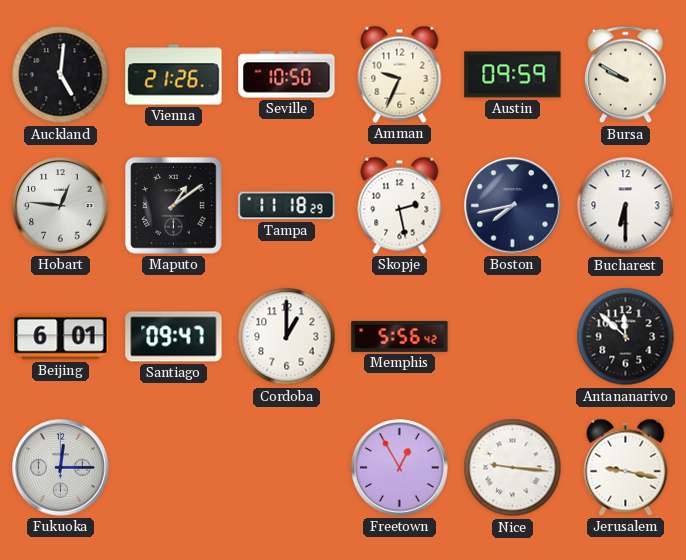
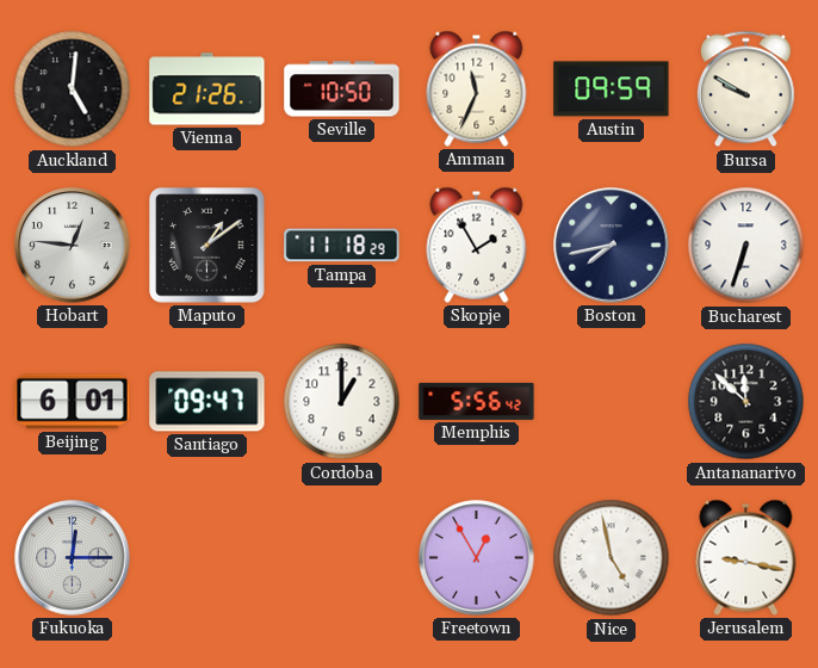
Amman: 9:34 -> 11:34
Skopje: 2:28 -> 1:55
Bucharest: 6:30 -> 6:33
Nice: 9:16 -> 4:58
